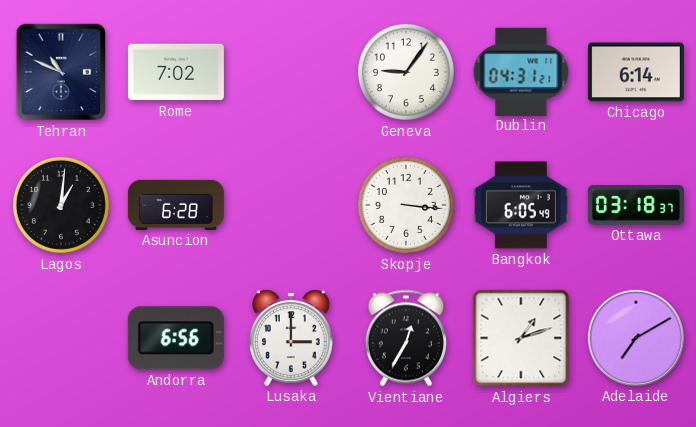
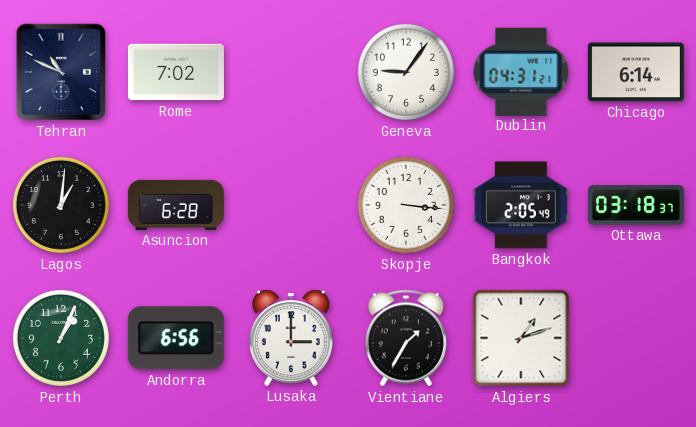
Bangkok: 6:05 -> 2:05
Perth: none -> 1:04
Vientiane: 12:35 -> 1:35
Adelaide: 7:10 -> none
